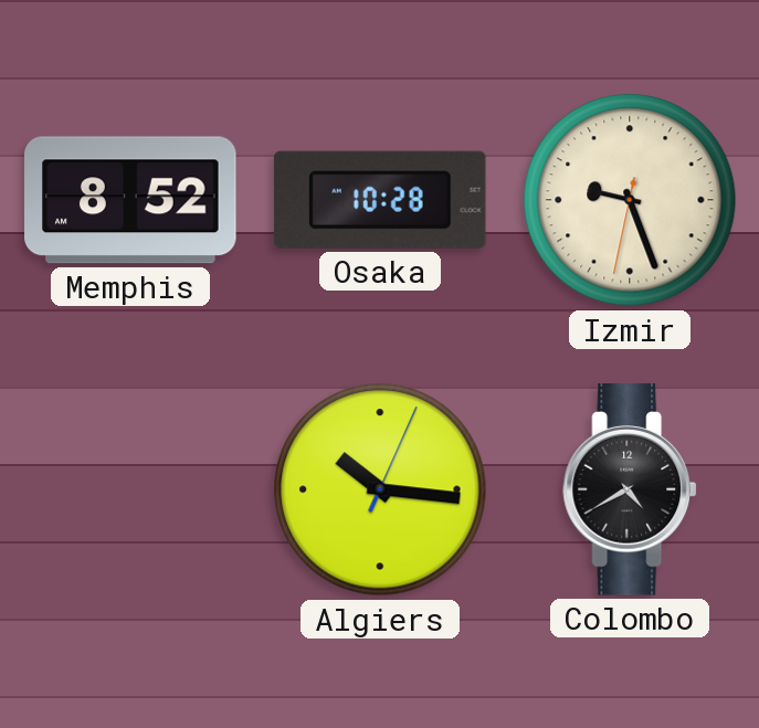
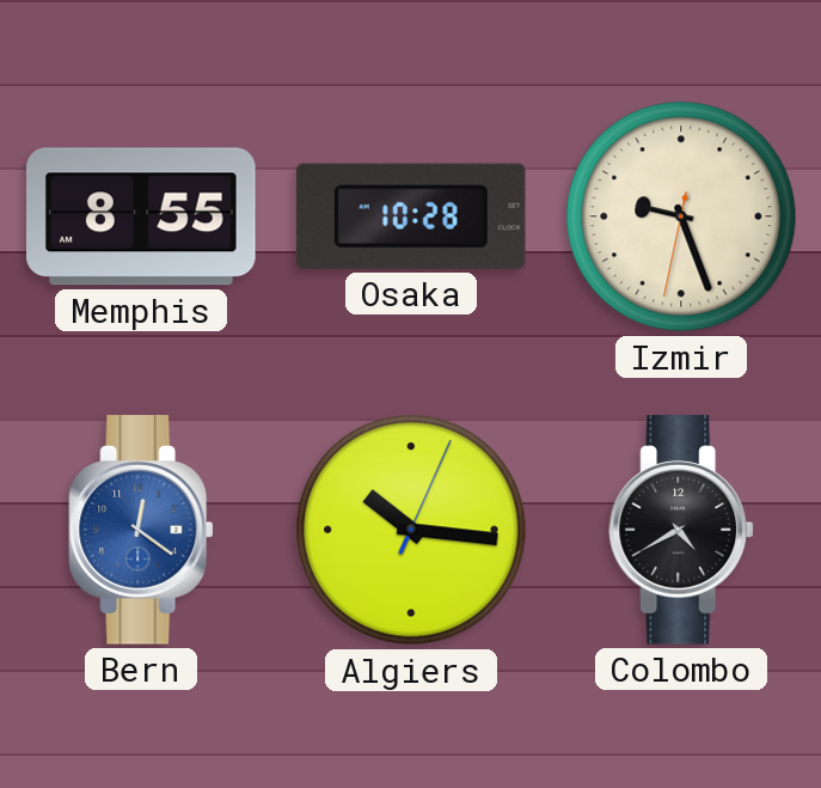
Memphis: 8:52 -> 8:55
Bern: none -> 12:21
